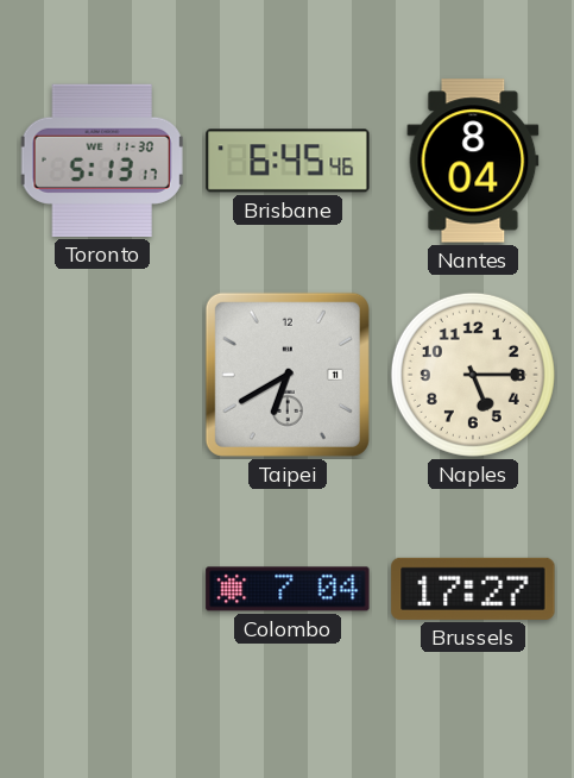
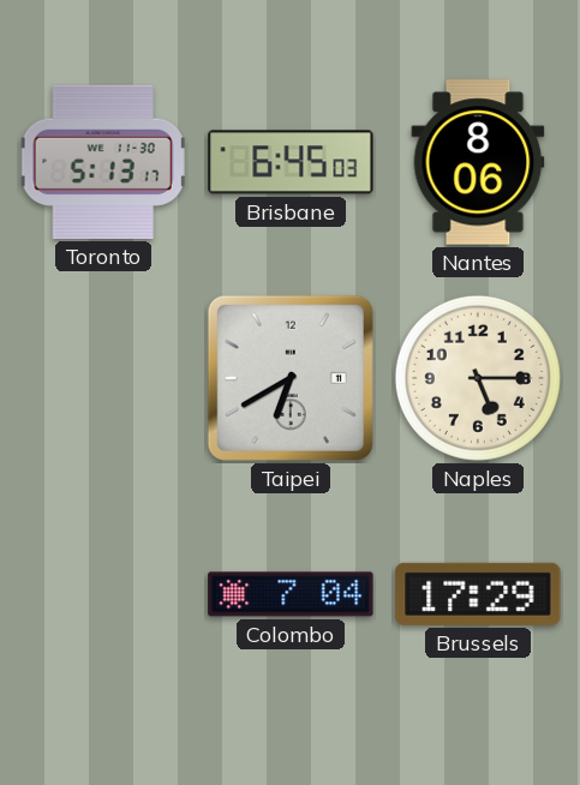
Brisbane: 6:45:46 -> 6:45:03
Nantes: 8:04 -> 8:06
Brussels: 17:27 -> 17:29
